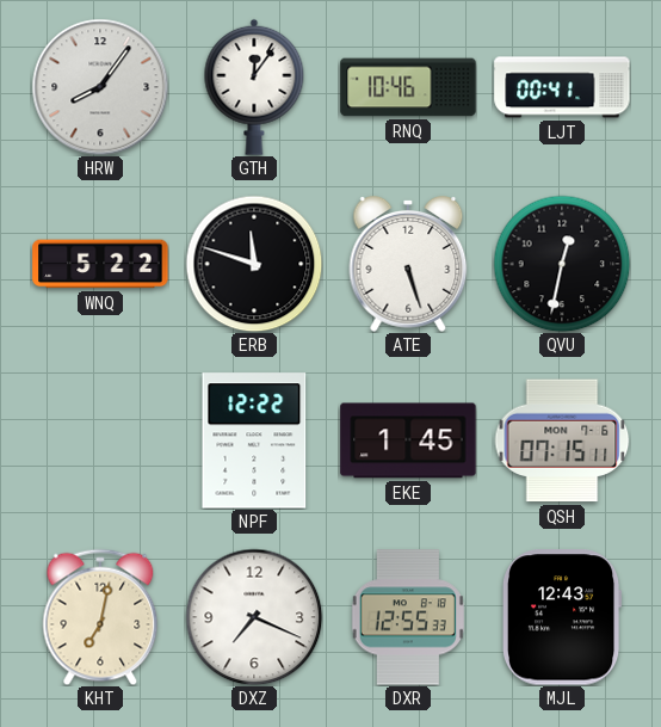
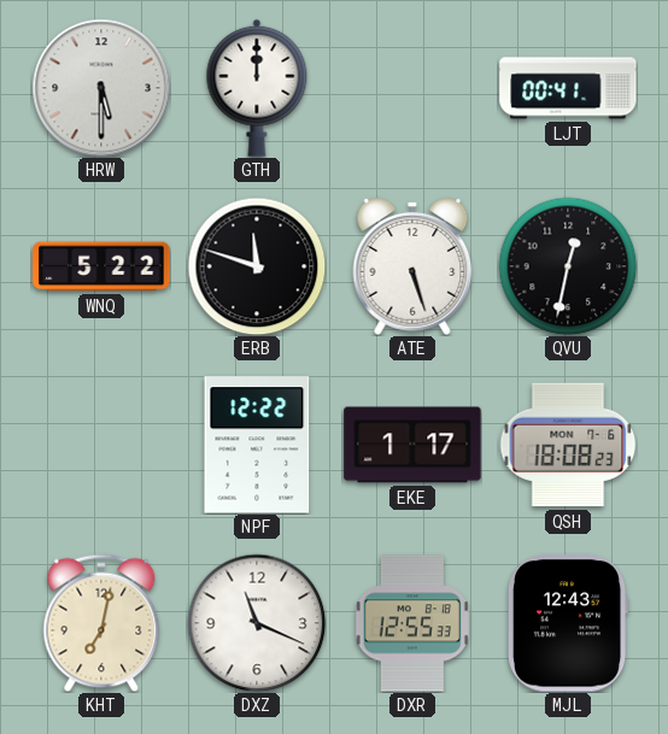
HRW: 8:06 -> 5:30
GTH: 12:06 -> 12:00
RNQ: 10:46 -> none
EKE: 1:45 -> 1:17
QSH: 07:15 -> 18:08
DXZ: 7:19 -> 11:19
